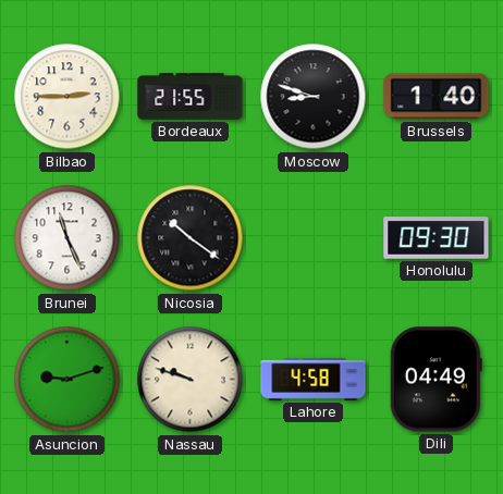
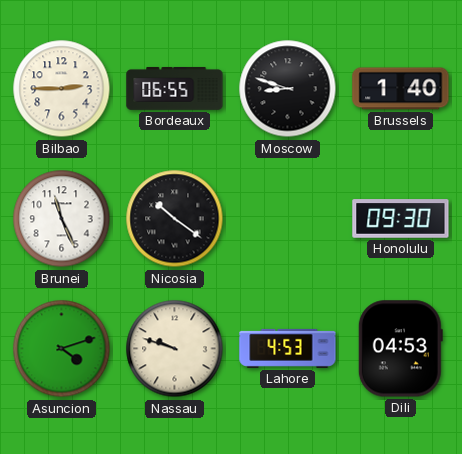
Bordeaux: 21:55 -> 06:55
Asuncion: 9:12 -> 4:12
Lahore: 4:58 -> 4:53
Dili: 04:49 -> 04:53
